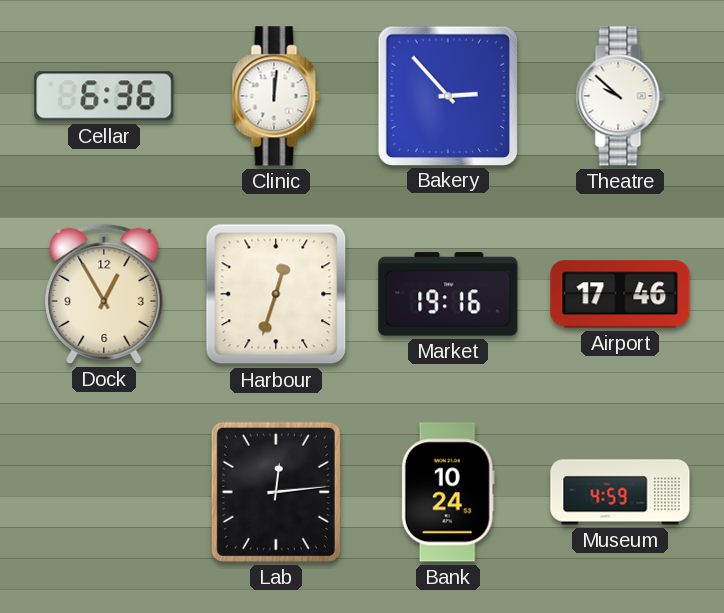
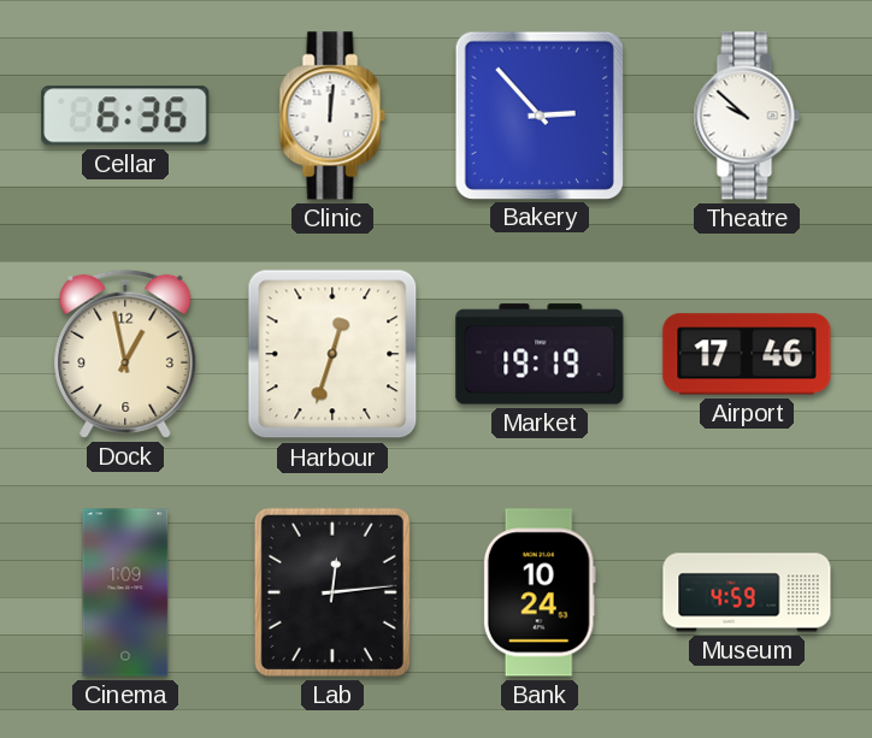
Dock: 12:55 -> 12:58
Market: 19:16 -> 19:19
Cinema: none -> 1:09
